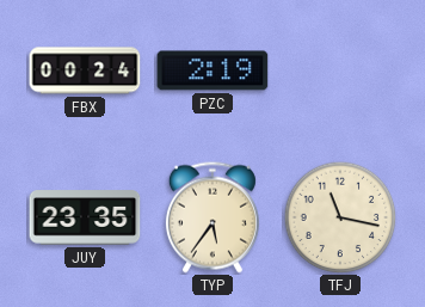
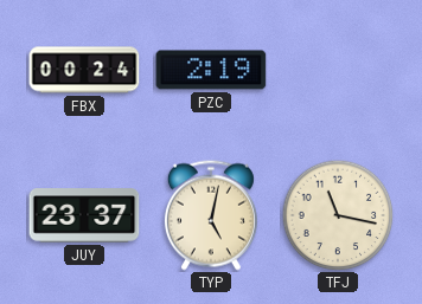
JUY: 23:35 -> 23:37
TYP: 5:36 -> 5:02
